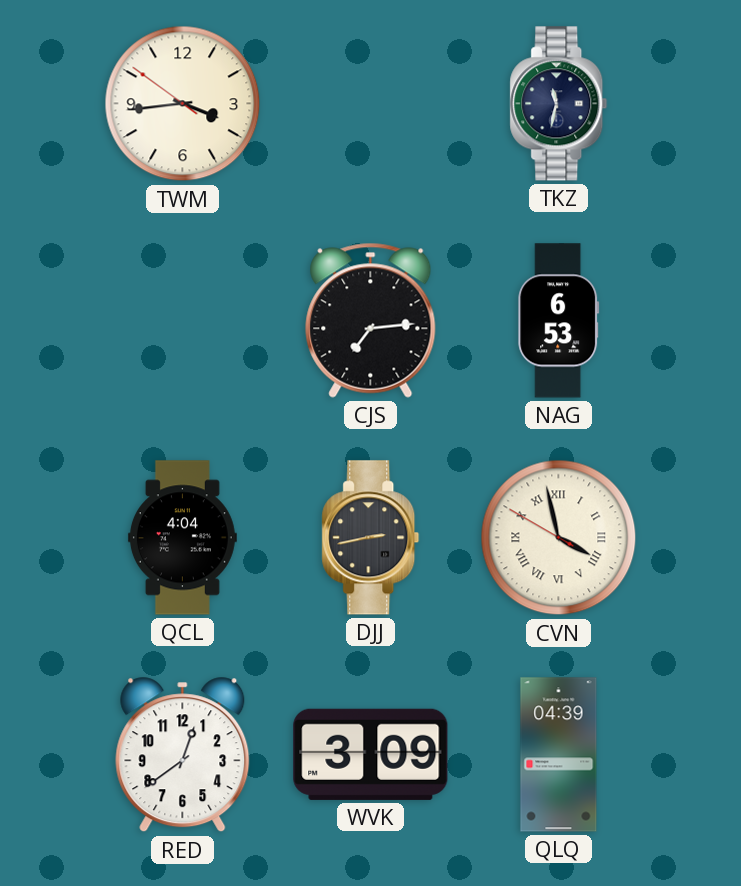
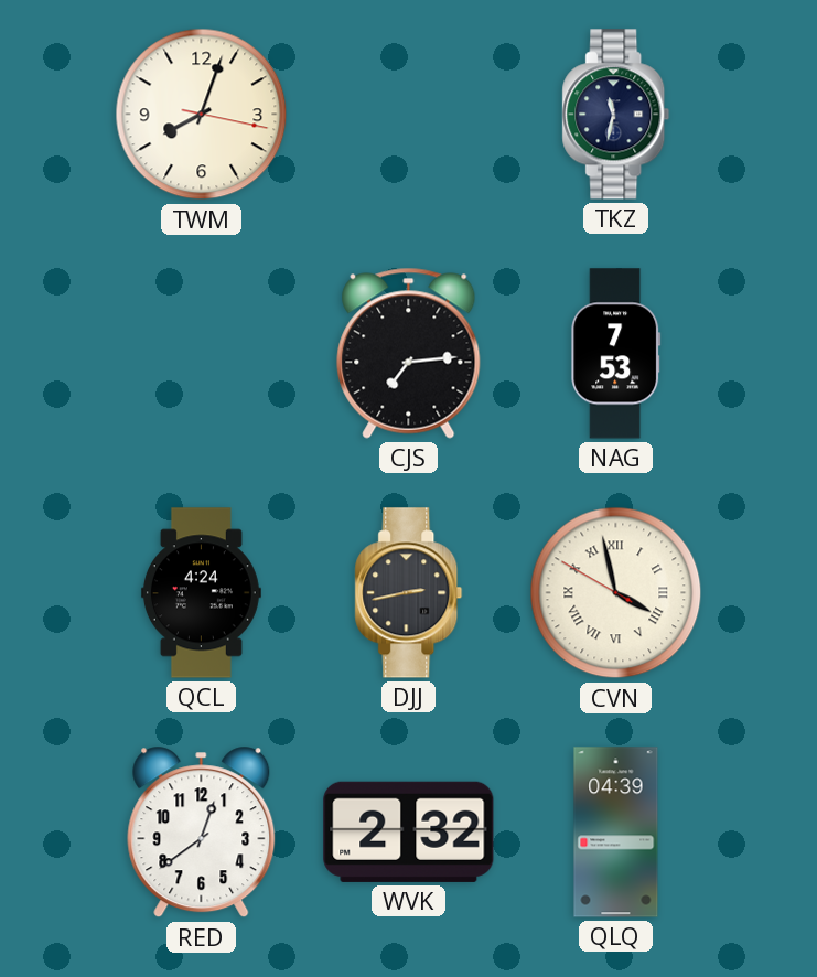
TWM: 3:43 -> 8:03
NAG: 6:53 -> 7:53
QCL: 4:04 -> 4:24
WVK: 3:09 -> 2:32
